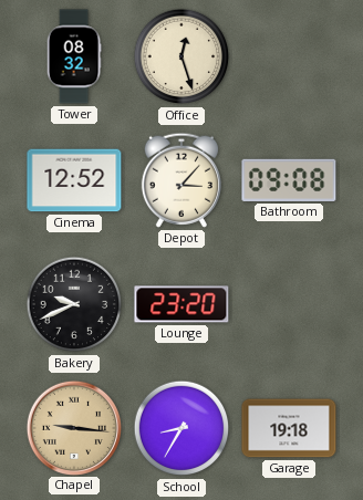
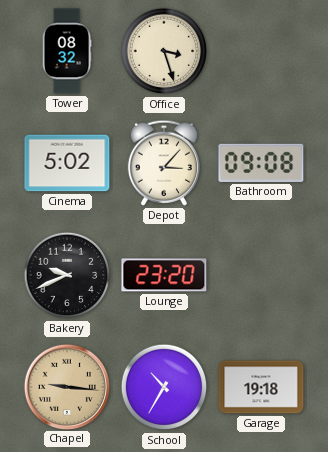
Office: 12:27 -> 3:27
Cinema: 12:52 -> 5:02
School: 8:35 -> 10:35
